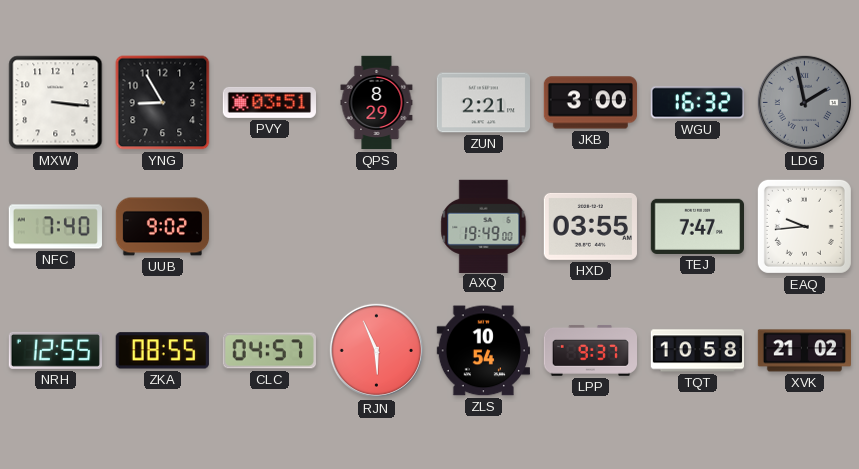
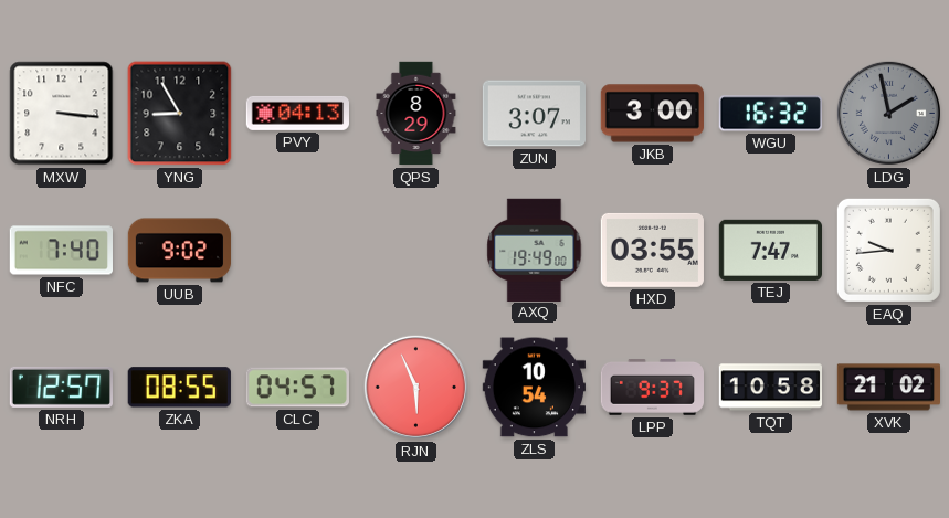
PVY: 03:51 -> 04:13
ZUN: 2:21 -> 3:07
NRH: 12:55 -> 12:57
